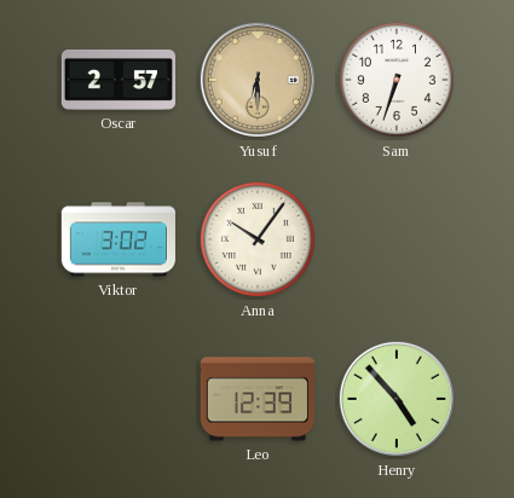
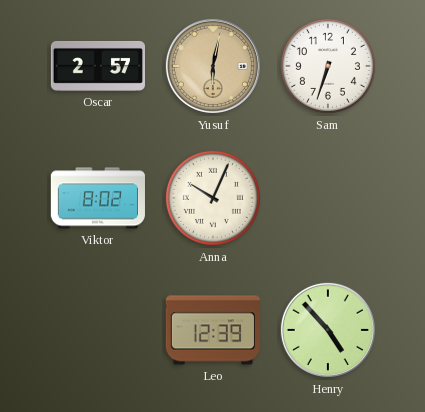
Yusuf: 6:30 -> 6:02
Viktor: 3:02 -> 8:02
Anna: 10:06 -> 10:04
